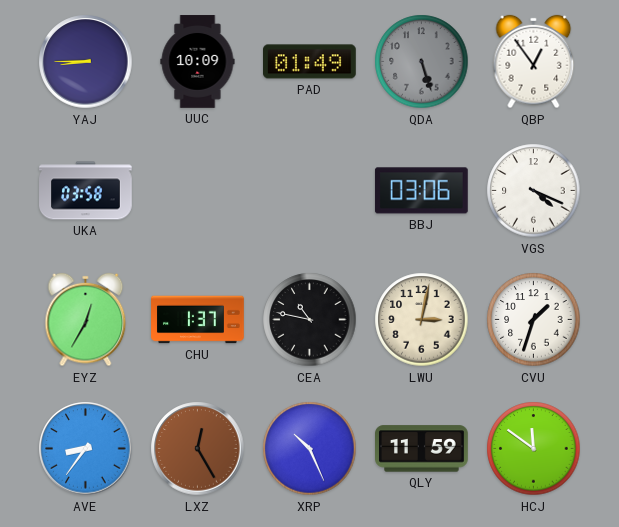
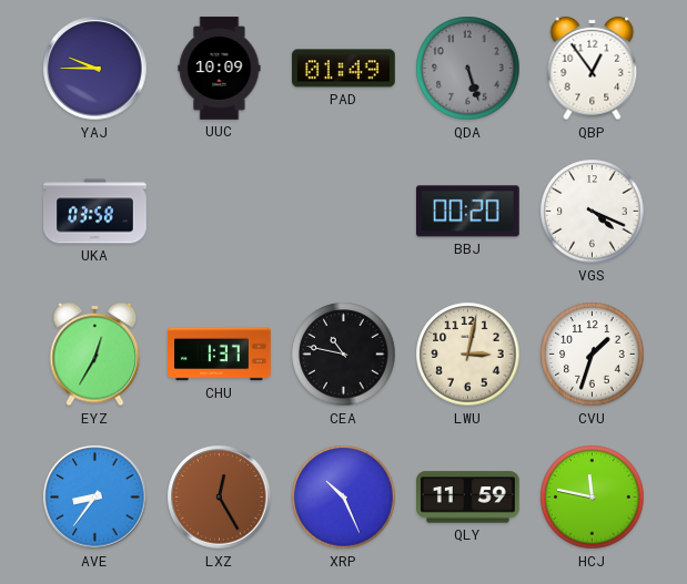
YAJ: 8:45 -> 9:45
BBJ: 03:06 -> 00:20
HCJ: 11:51 -> 11:47
